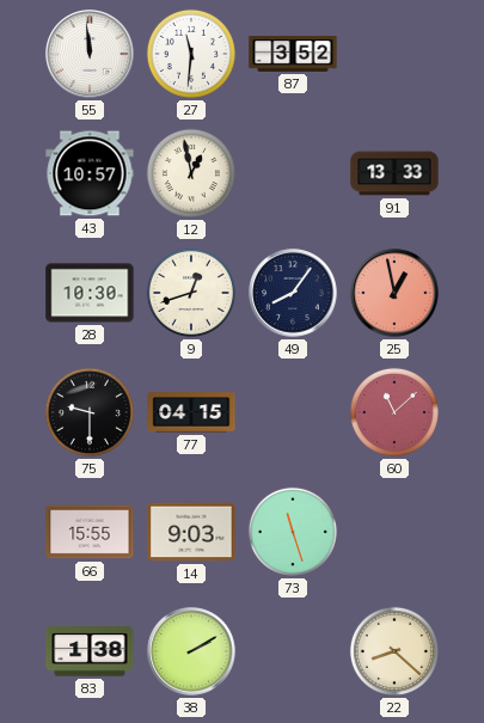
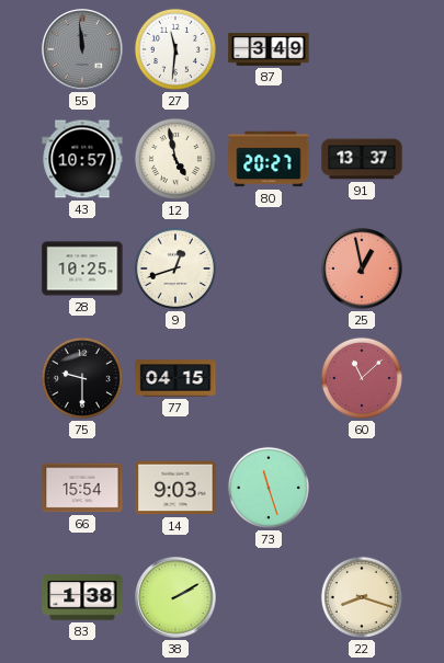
55 dial: white -> grey
87: 3:52 -> 3:49
12: 12:58 -> 4:58
80: none -> 20:27
91: 13:33 -> 13:37
28: 10:30 -> 10:25
49: 8:06 -> none
66: 15:55 -> 15:54
22: 8:22 -> 8:18
